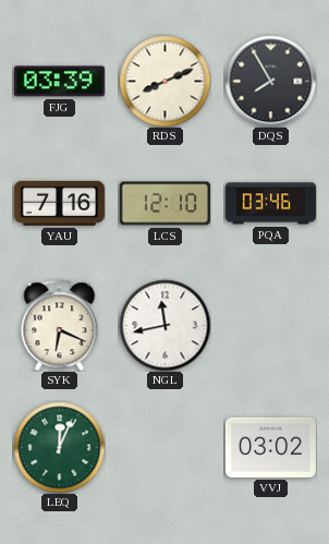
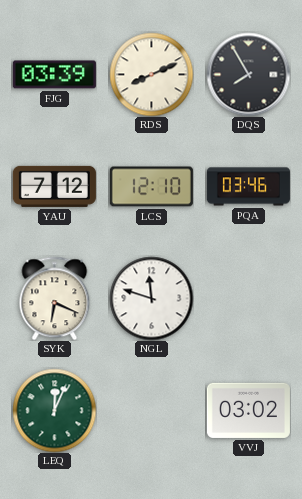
YAU: 7:16 -> 7:12
NGL: 11:43 -> 11:48
